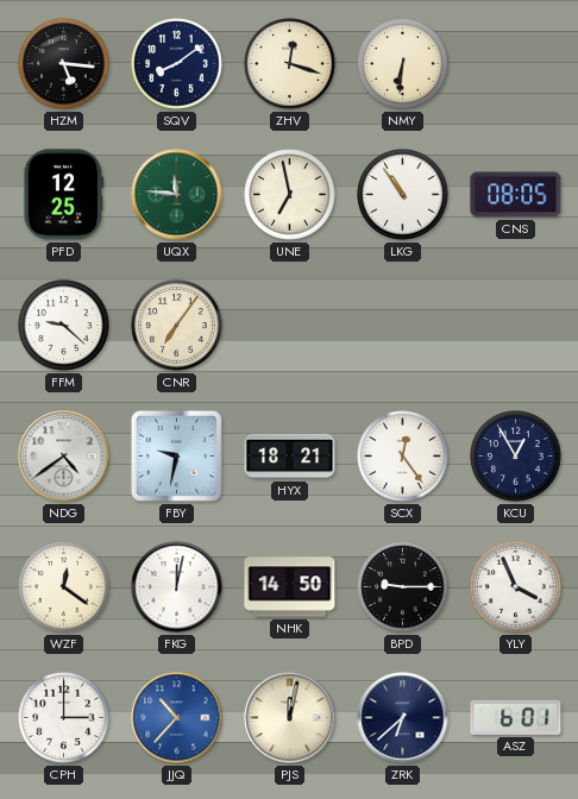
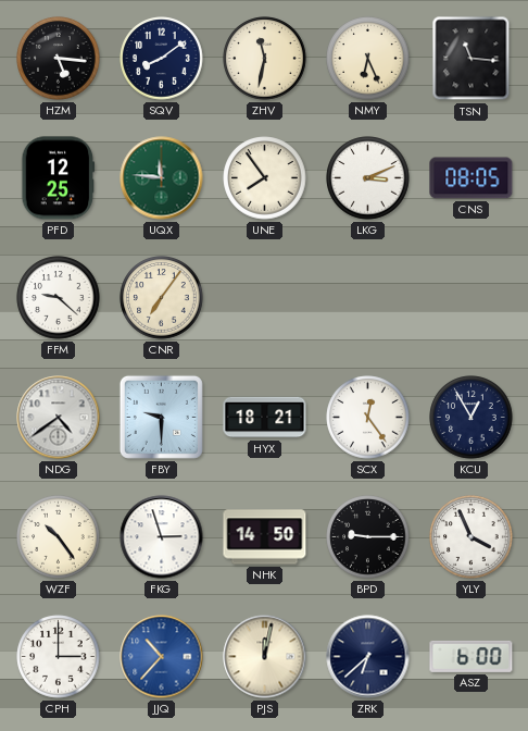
ZHV: 12:18 -> 11:32
NMY: 6:31 -> 6:26
TSN: none -> 11:16
UNE: 6:58 -> 7:54
LKG: 10:54 -> 3:11
FBY: 9:32 -> 9:30
WZF: 12:21 -> 10:24
FKG: 12:02 -> 2:57
ASZ: 6:01 -> 6:00
